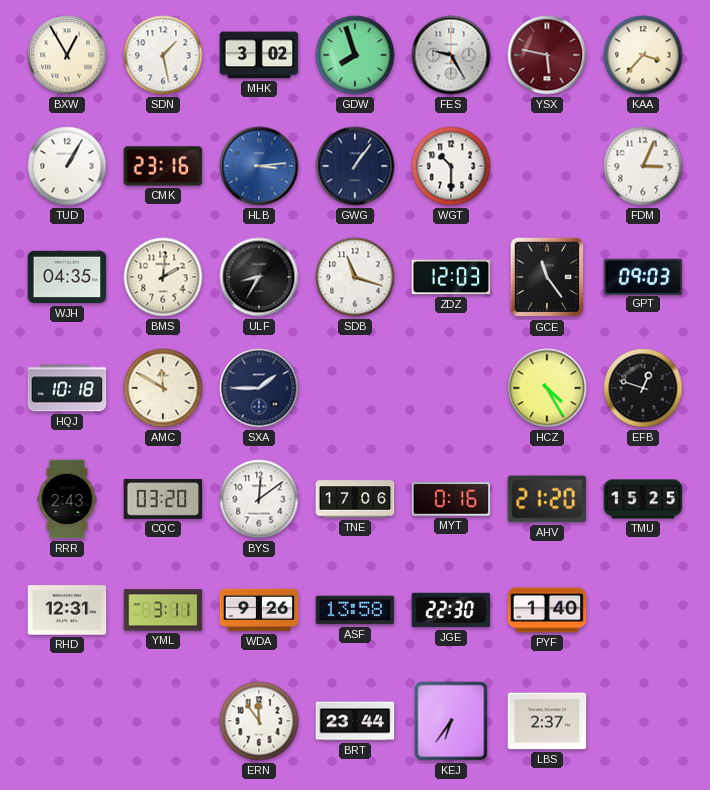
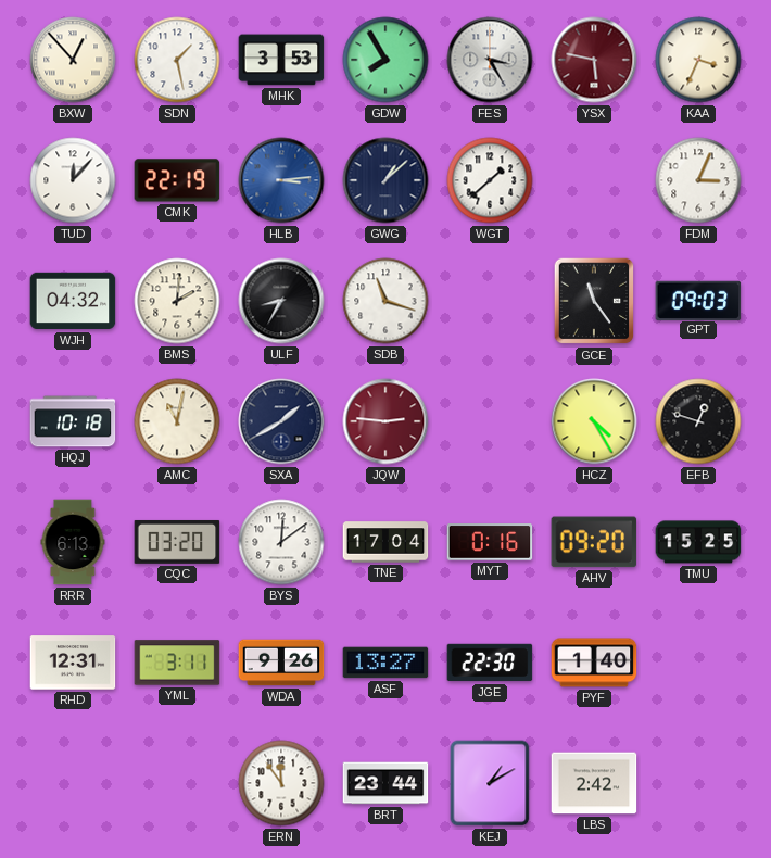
BXW: 12:55 -> 12:53
MHK: 3:02 -> 3:53
GDW: 7:57 -> 7:55
FES: 9:25 -> 3:25
KAA: 3:37 -> 3:34
TUD: 1:05 -> 12:07
CMK: 23:16 -> 22:19
GWG: 1:06 -> 1:08
WGT: 10:30 -> 1:38
WJH: 04:35 -> 04:32
ZDZ: 12:03 -> none
AMC: 11:50 -> 11:02
SXA: 1:45 -> 1:40
JQW: none -> 2:46
RRR: 2:43 -> 6:13
TNE: 17:06 -> 17:04
AHV: 21:20 -> 09:20
ASF: 13:58 -> 13:27
KEJ: 6:36 -> 1:10
LBS: 2:37 -> 2:42
